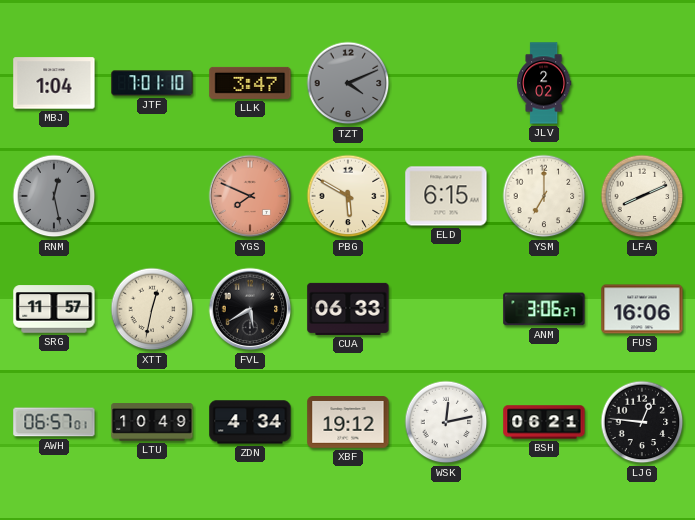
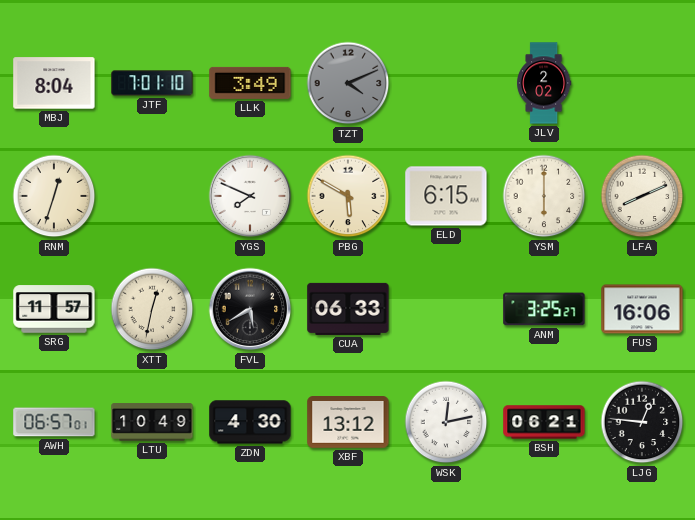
MBJ: 1:04 -> 8:04
LLK: 3:47 -> 3:49
RNM: 12:28 -> 12:33
RNM dial: grey -> cream
YGS dial: salmon -> white
YSM: 7:00 -> 6:00
ANM: 3:06 -> 3:25
ZDN: 4:34 -> 4:30
XBF: 19:12 -> 13:12
